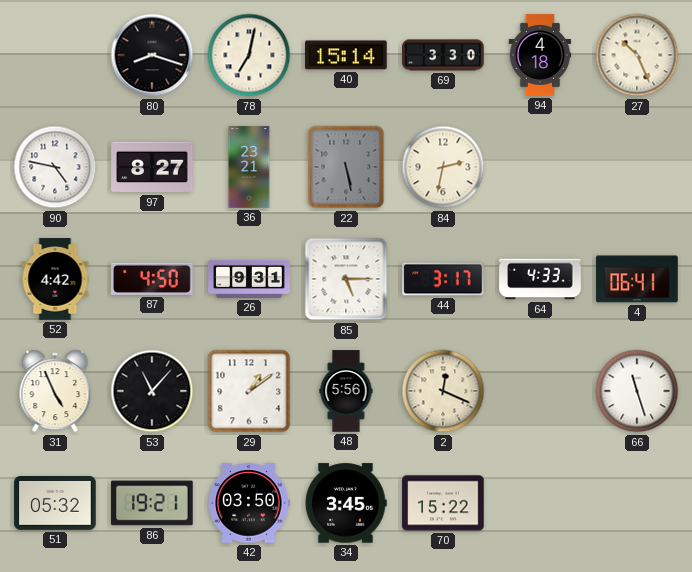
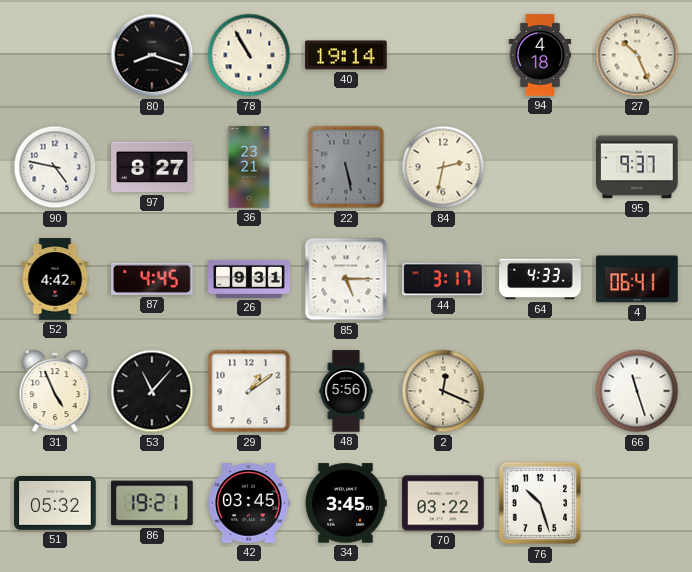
78: 7:02 -> 10:55
40: 15:14 -> 19:14
69: 3:30 -> none
95: none -> 9:37
87: 4:50 -> 4:45
42: 03:50 -> 03:45
70: 15:22 -> 03:22
76: none -> 10:27
